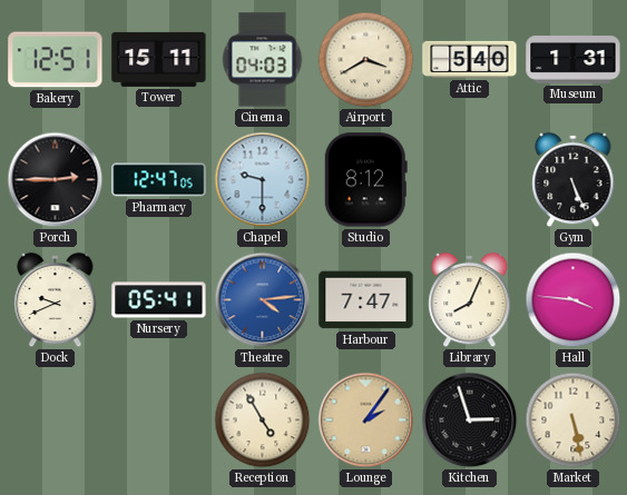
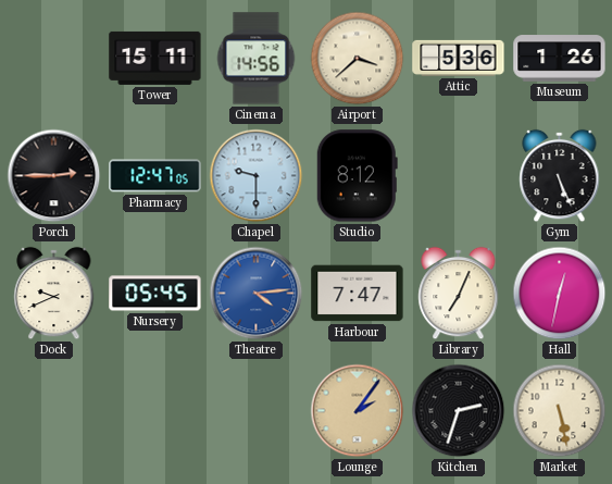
Bakery: 12:51 -> none
Cinema: 04:03 -> 14:56
Airport: 3:40 -> 3:38
Attic: 5:40 -> 5:36
Museum: 1:31 -> 1:26
Nursery: 05:41 -> 05:45
Library: 8:04 -> 7:04
Hall: 3:46 -> 12:32
Reception: 4:55 -> none
Kitchen: 2:57 -> 2:33
